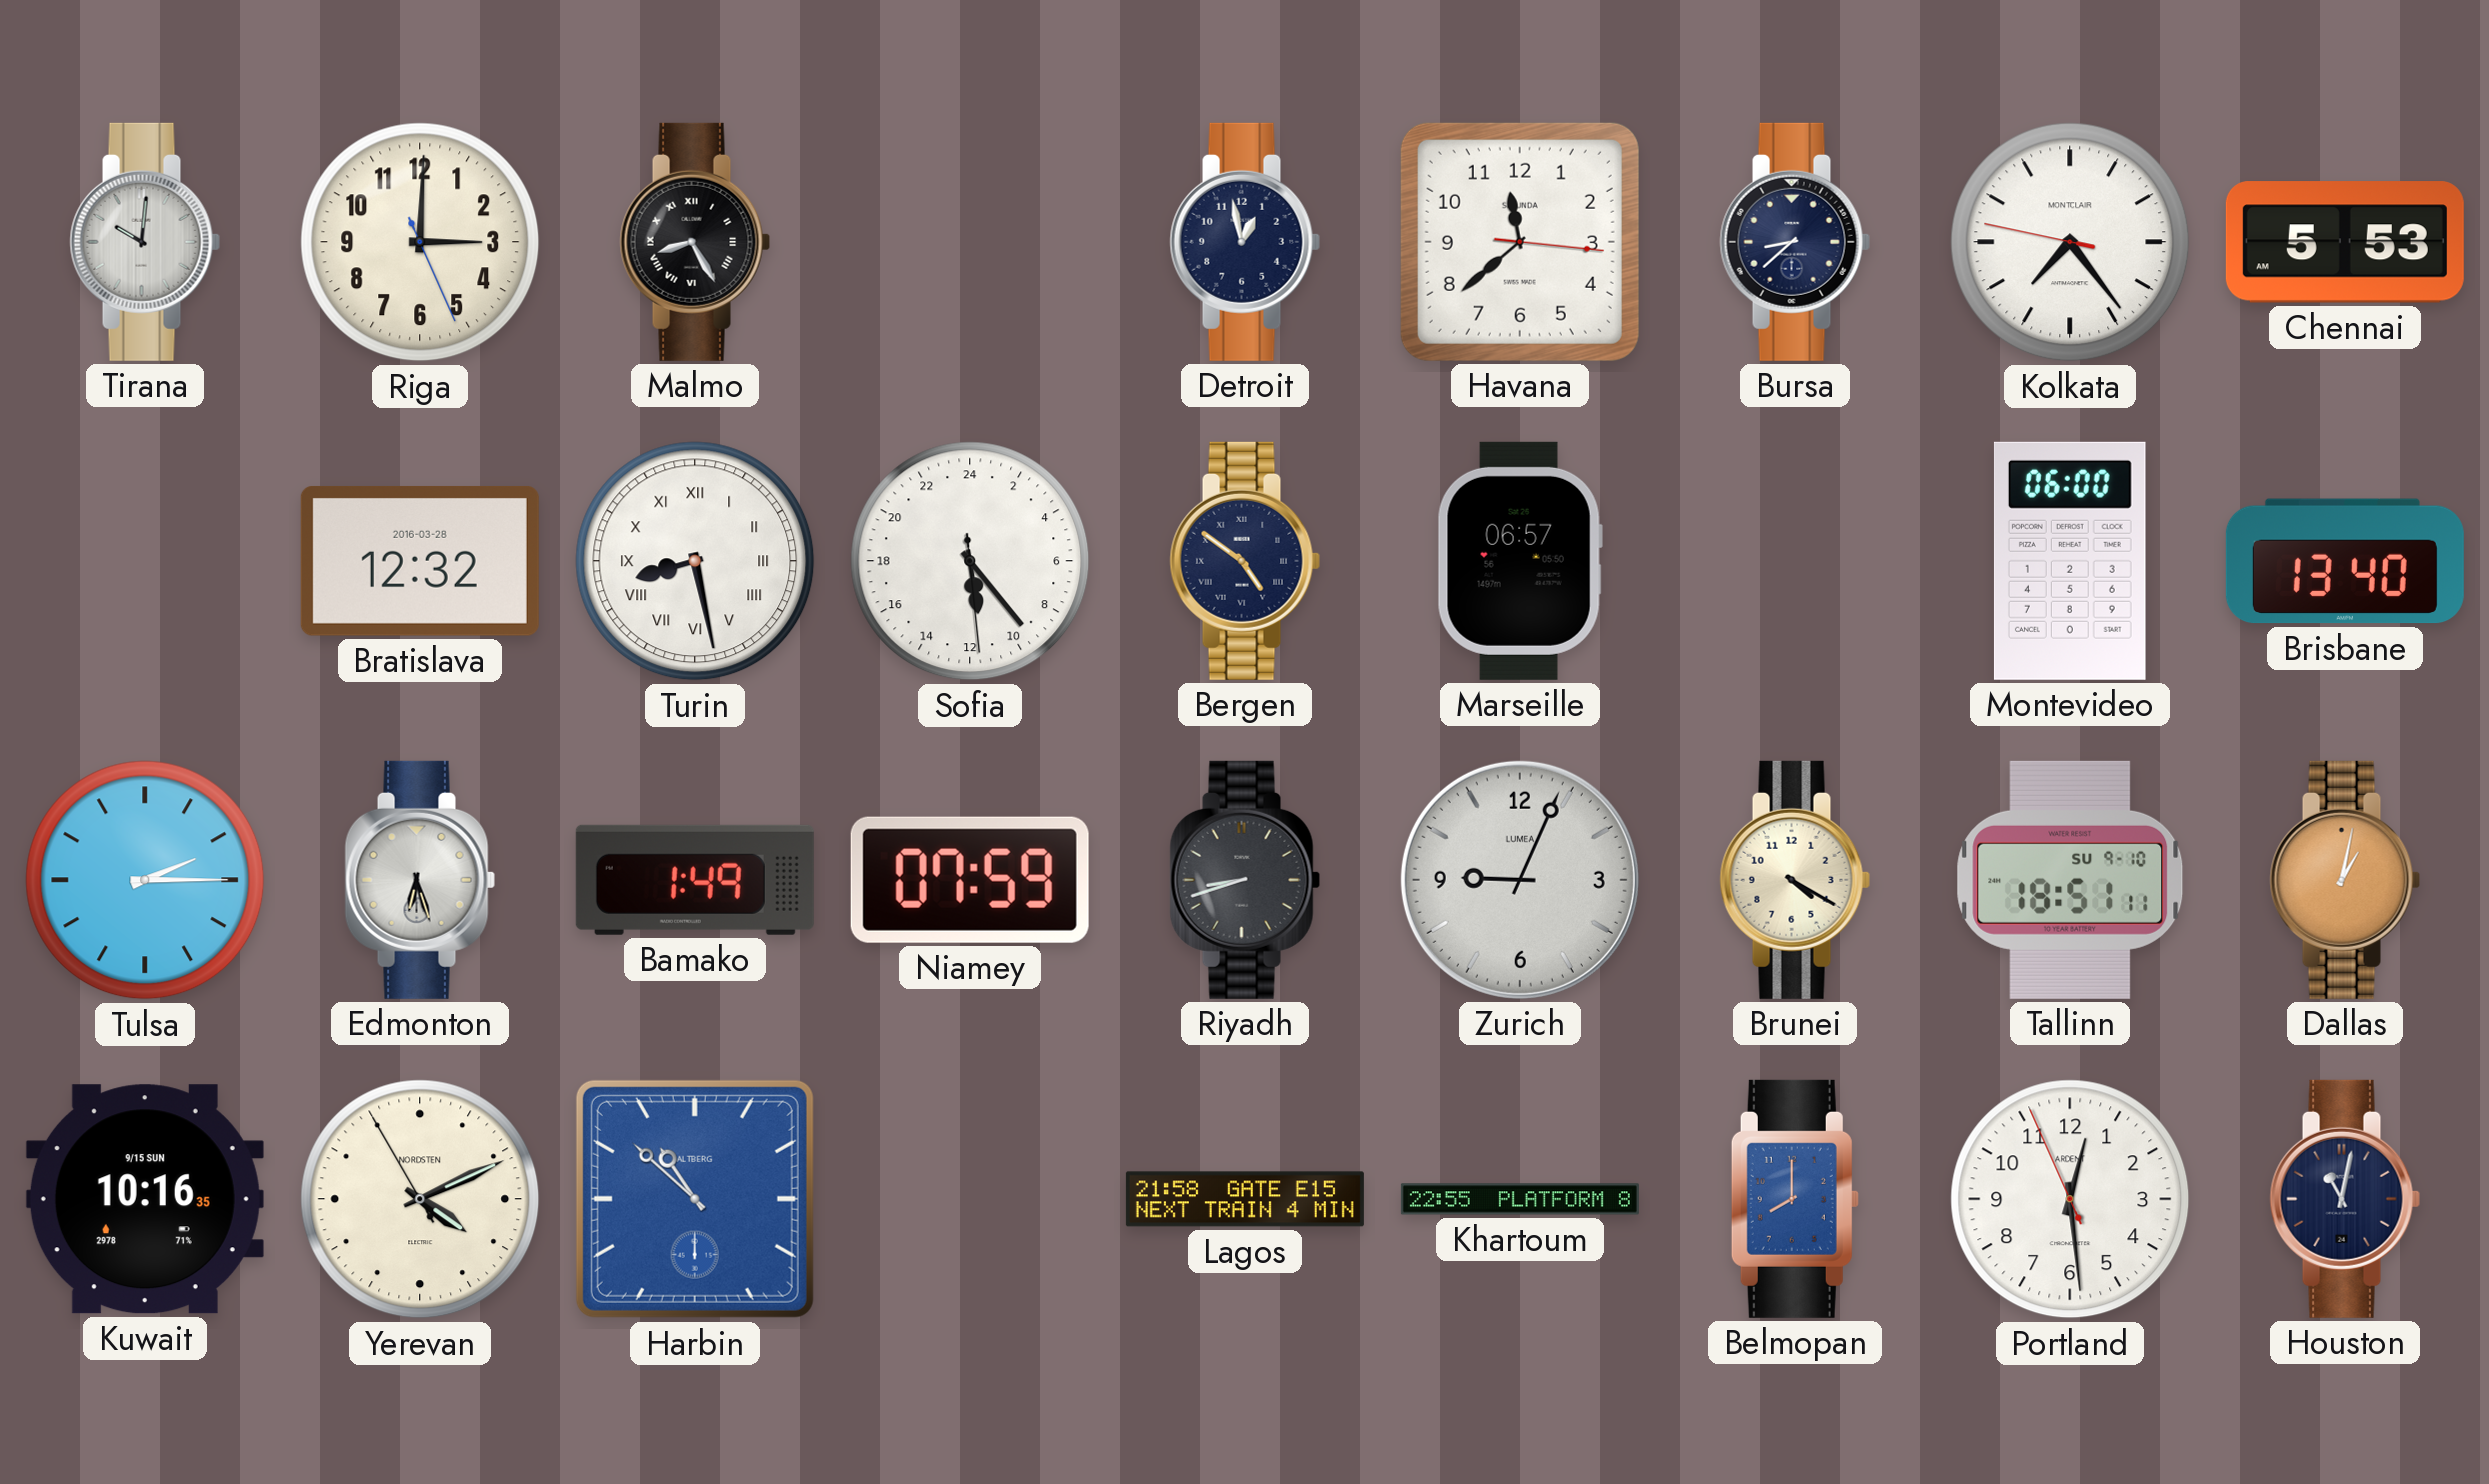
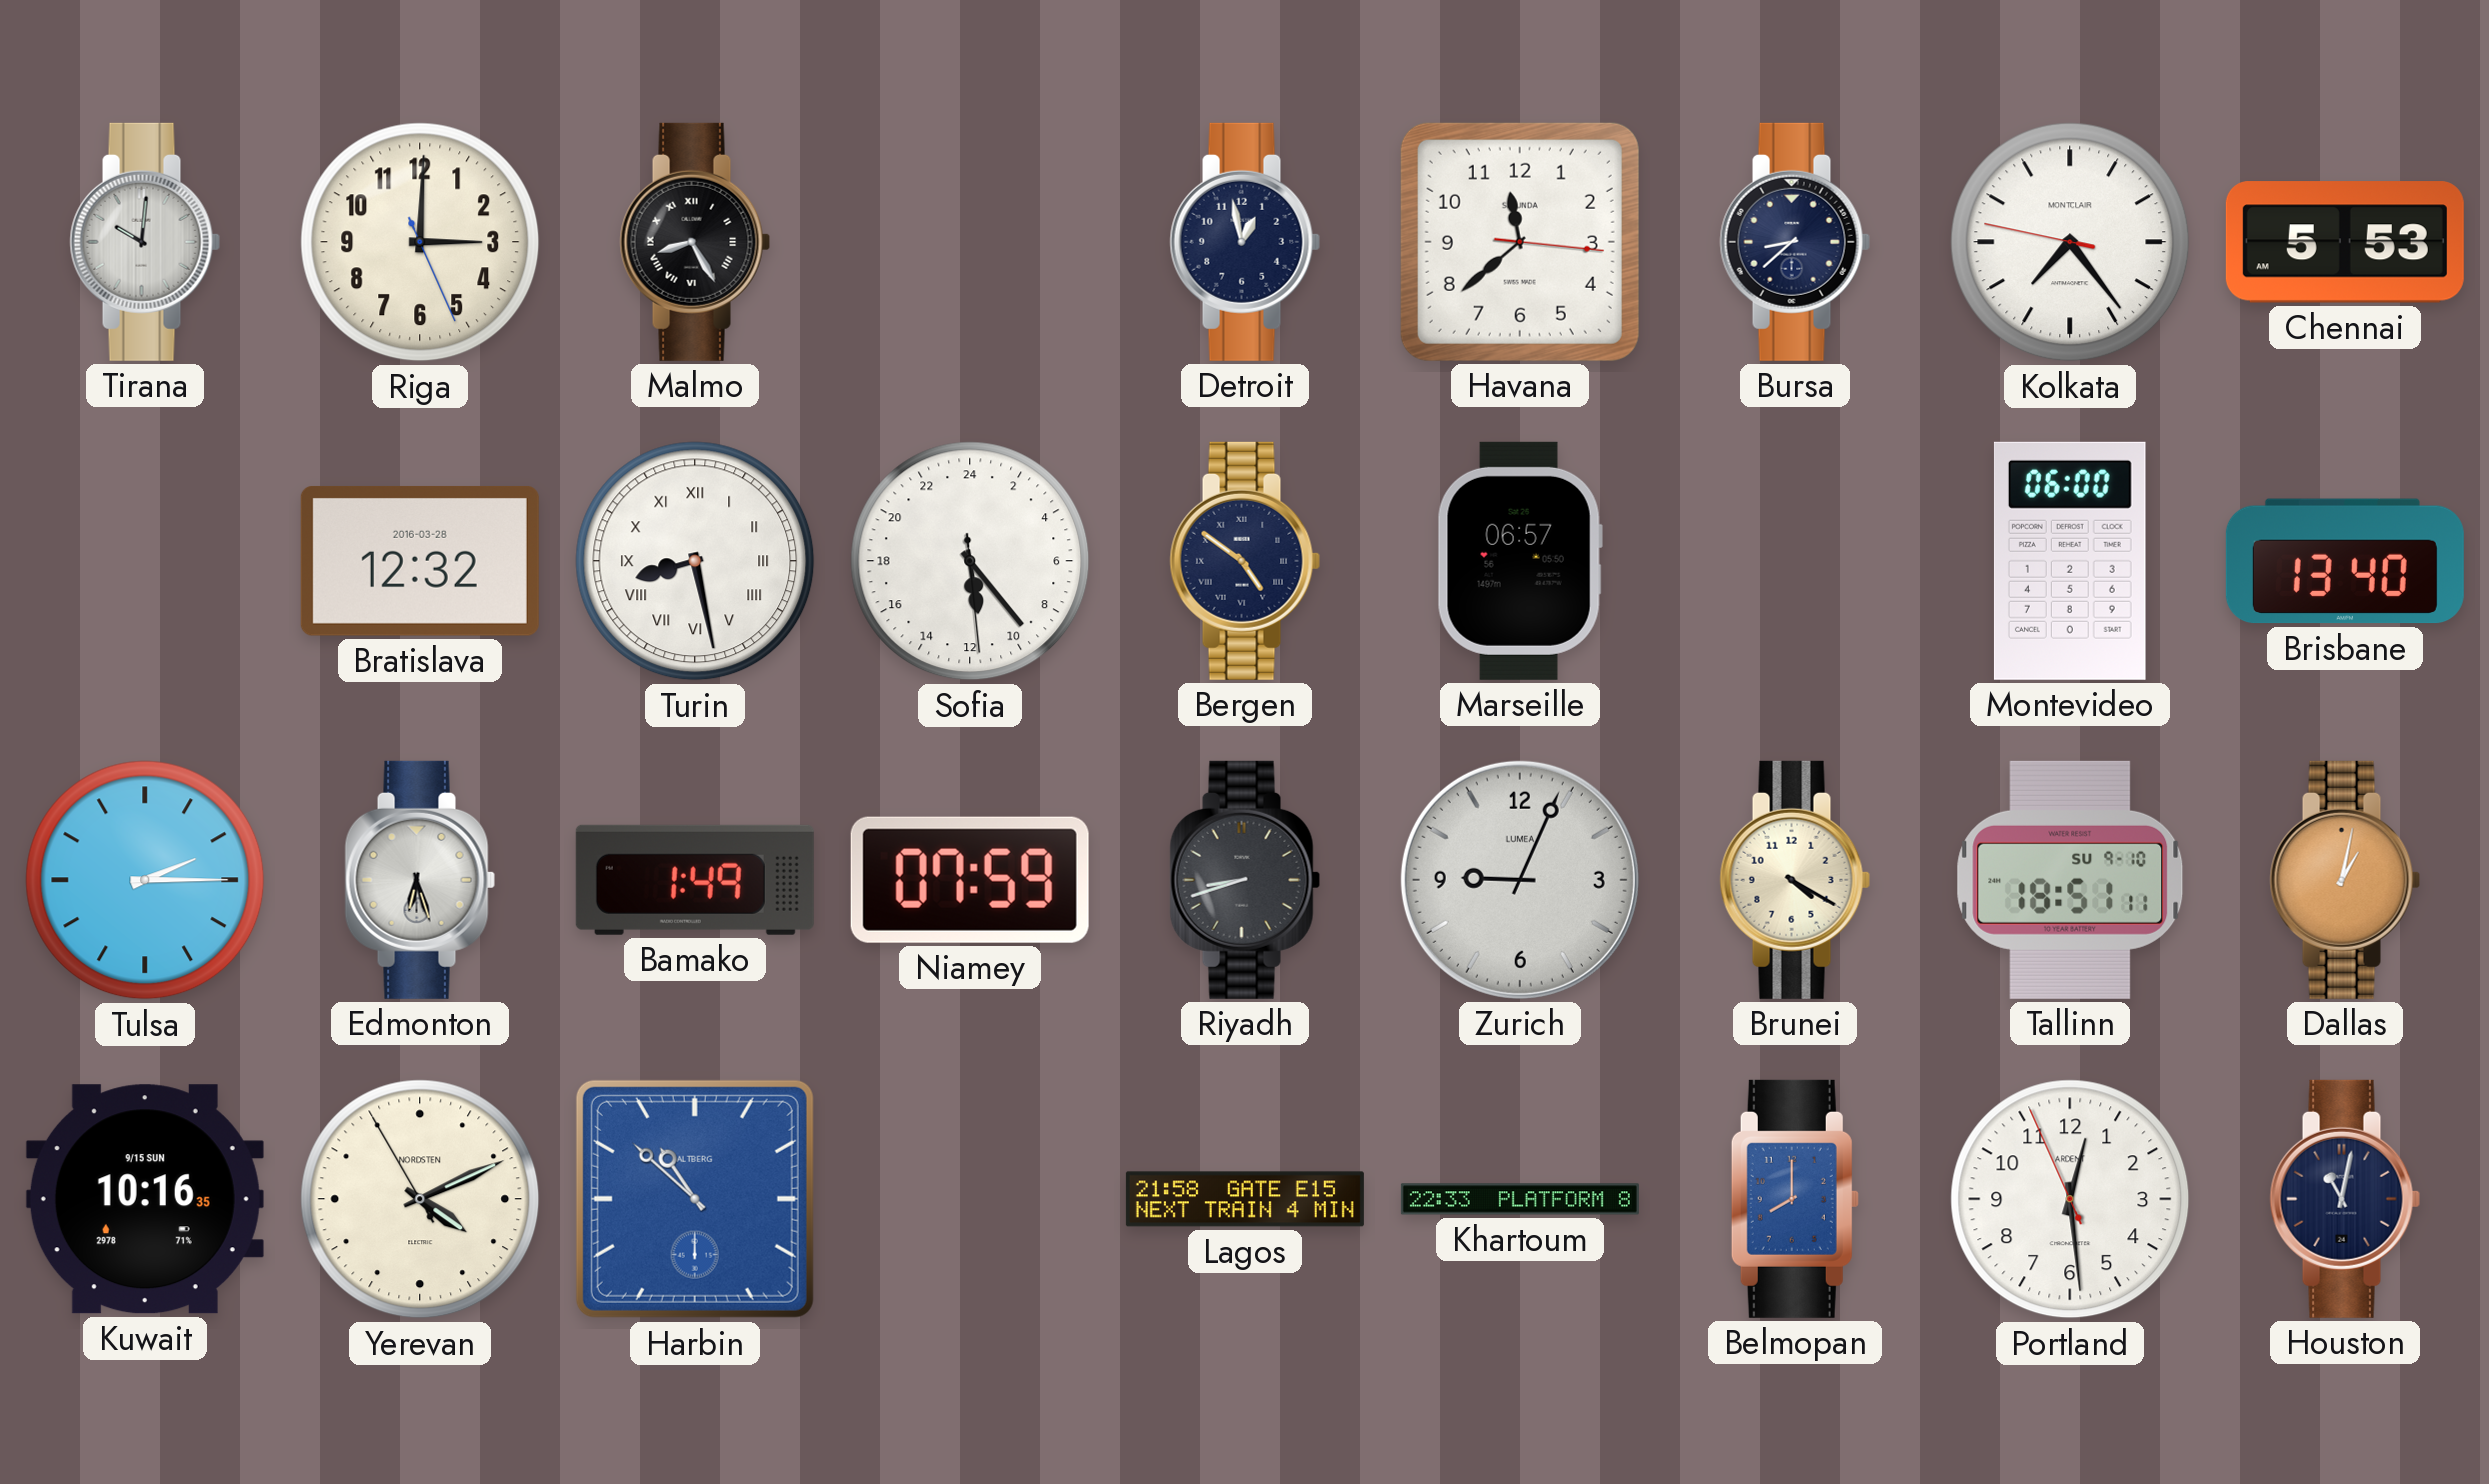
Khartoum: 22:55 -> 22:33
